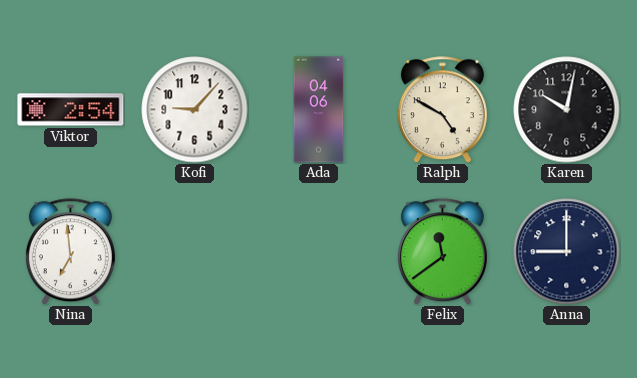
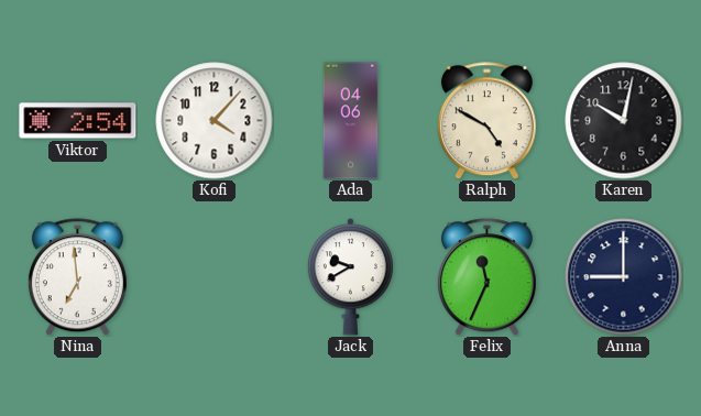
Kofi: 9:07 -> 4:07
Jack: none -> 9:40
Felix: 11:39 -> 11:34
